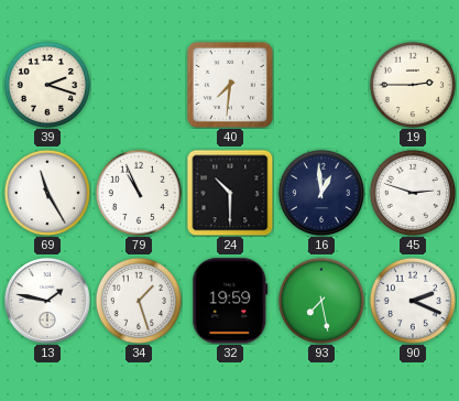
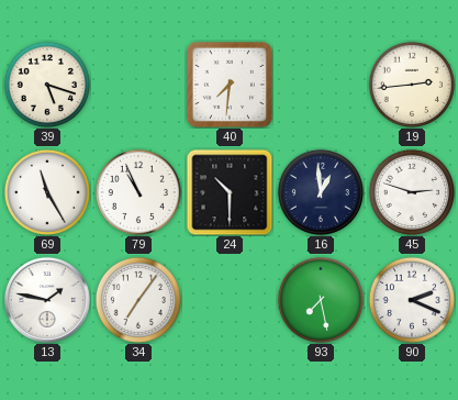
39: 2:18 -> 5:18
19: 2:45 -> 2:44
34: 1:27 -> 7:06
32: 19:59 -> none
